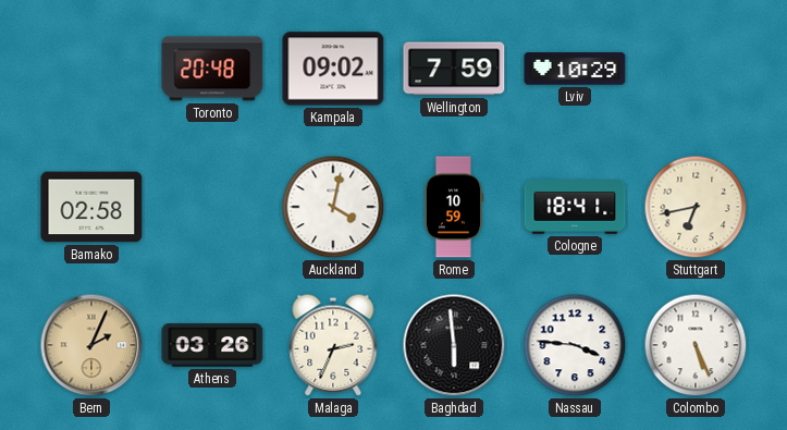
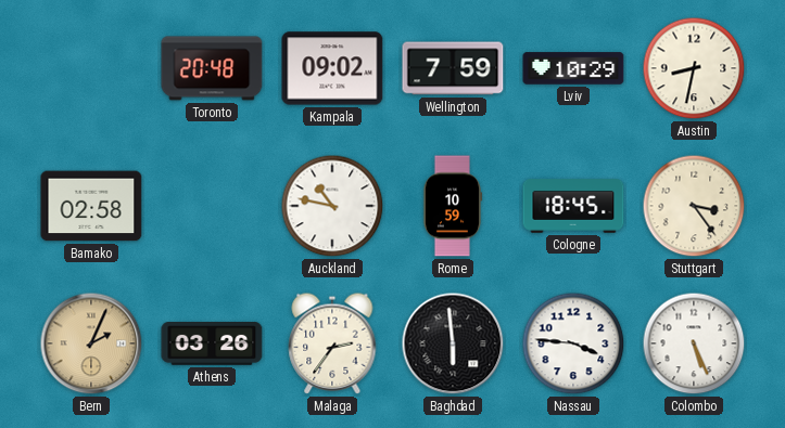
Austin: none -> 8:32
Auckland: 4:02 -> 10:47
Cologne: 18:41 -> 18:45
Stuttgart: 6:43 -> 3:24
Malaga: 2:34 -> 2:36
